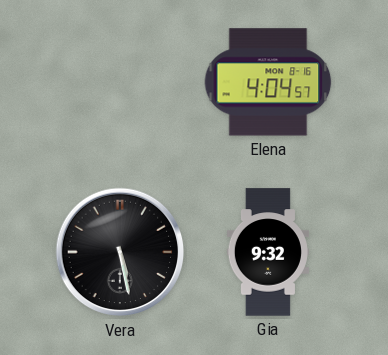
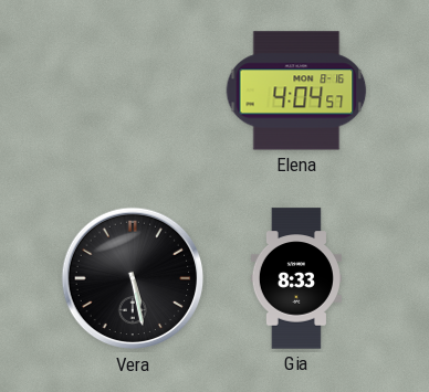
Gia: 9:32 -> 8:33
